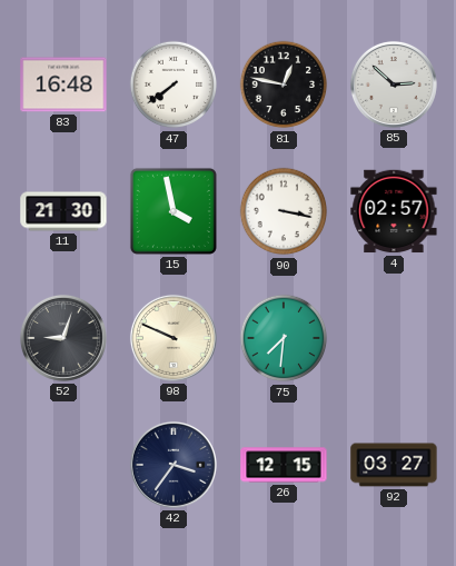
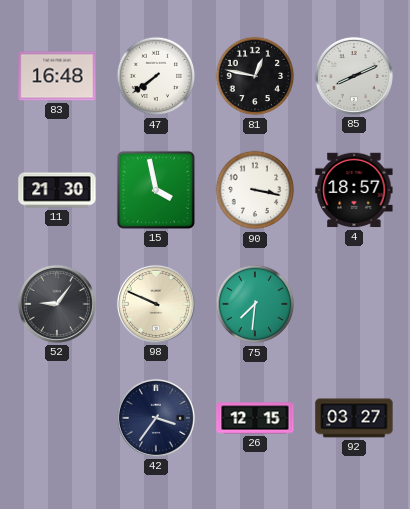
85: 2:52 -> 8:11
4: 02:57 -> 18:57
52: 9:03 -> 9:06
